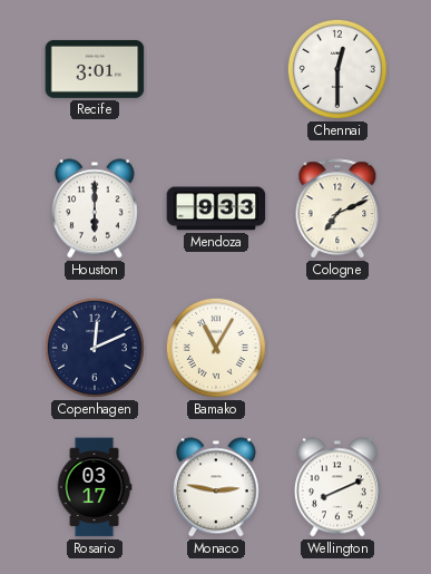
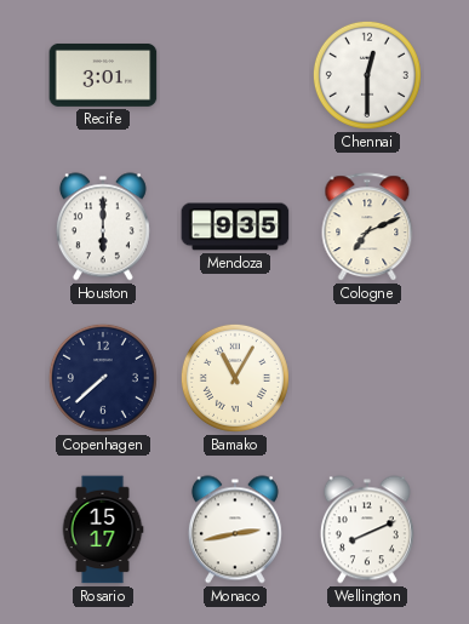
Mendoza: 9:33 -> 9:35
Copenhagen: 12:11 -> 7:38
Rosario: 03:17 -> 15:17
Monaco: 2:47 -> 2:43
